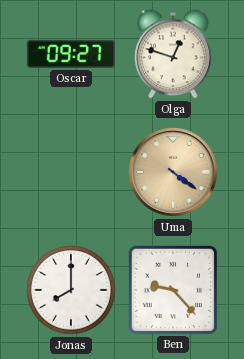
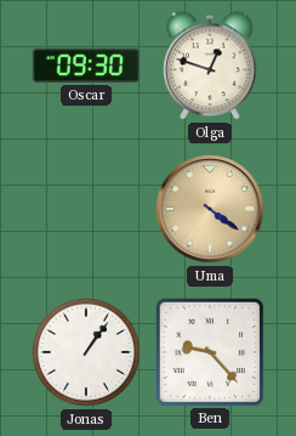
Oscar: 09:27 -> 09:30
Jonas: 8:00 -> 1:06
